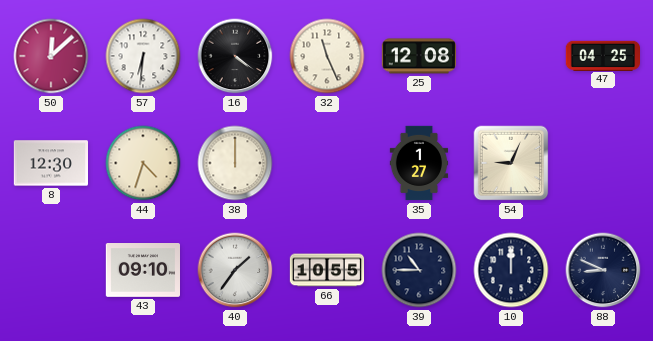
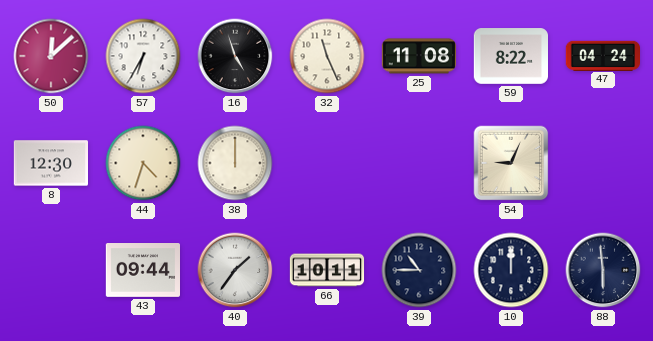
57: 6:31 -> 6:35
16: 4:21 -> 4:57
25: 12:08 -> 11:08
59: none -> 8:22
47: 04:25 -> 04:24
35: 1:27 -> none
43: 09:10 -> 09:44
66: 10:55 -> 10:11
88: 8:49 -> 5:59
